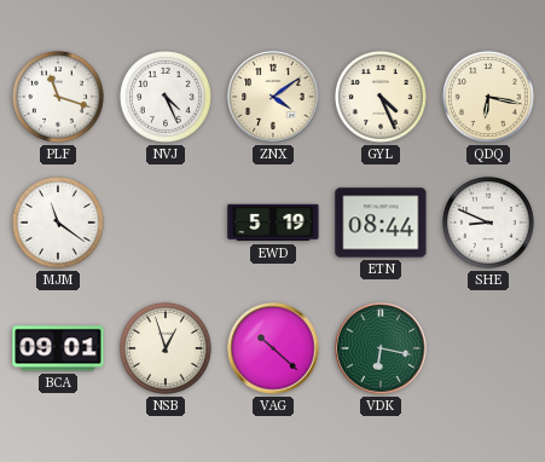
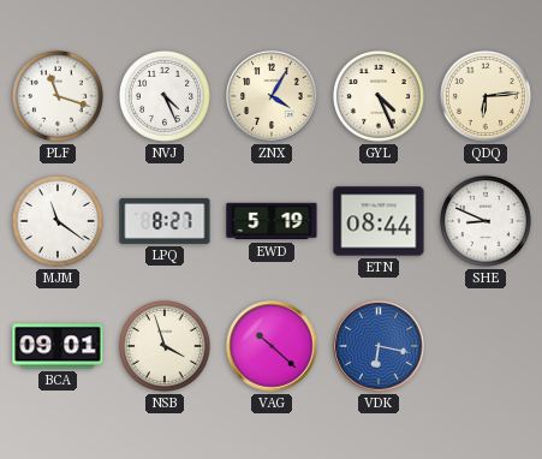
ZNX: 4:09 -> 4:05
QDQ: 6:17 -> 6:14
LPQ: none -> 8:27
NSB: 12:57 -> 3:57
VDK dial: green -> blue
